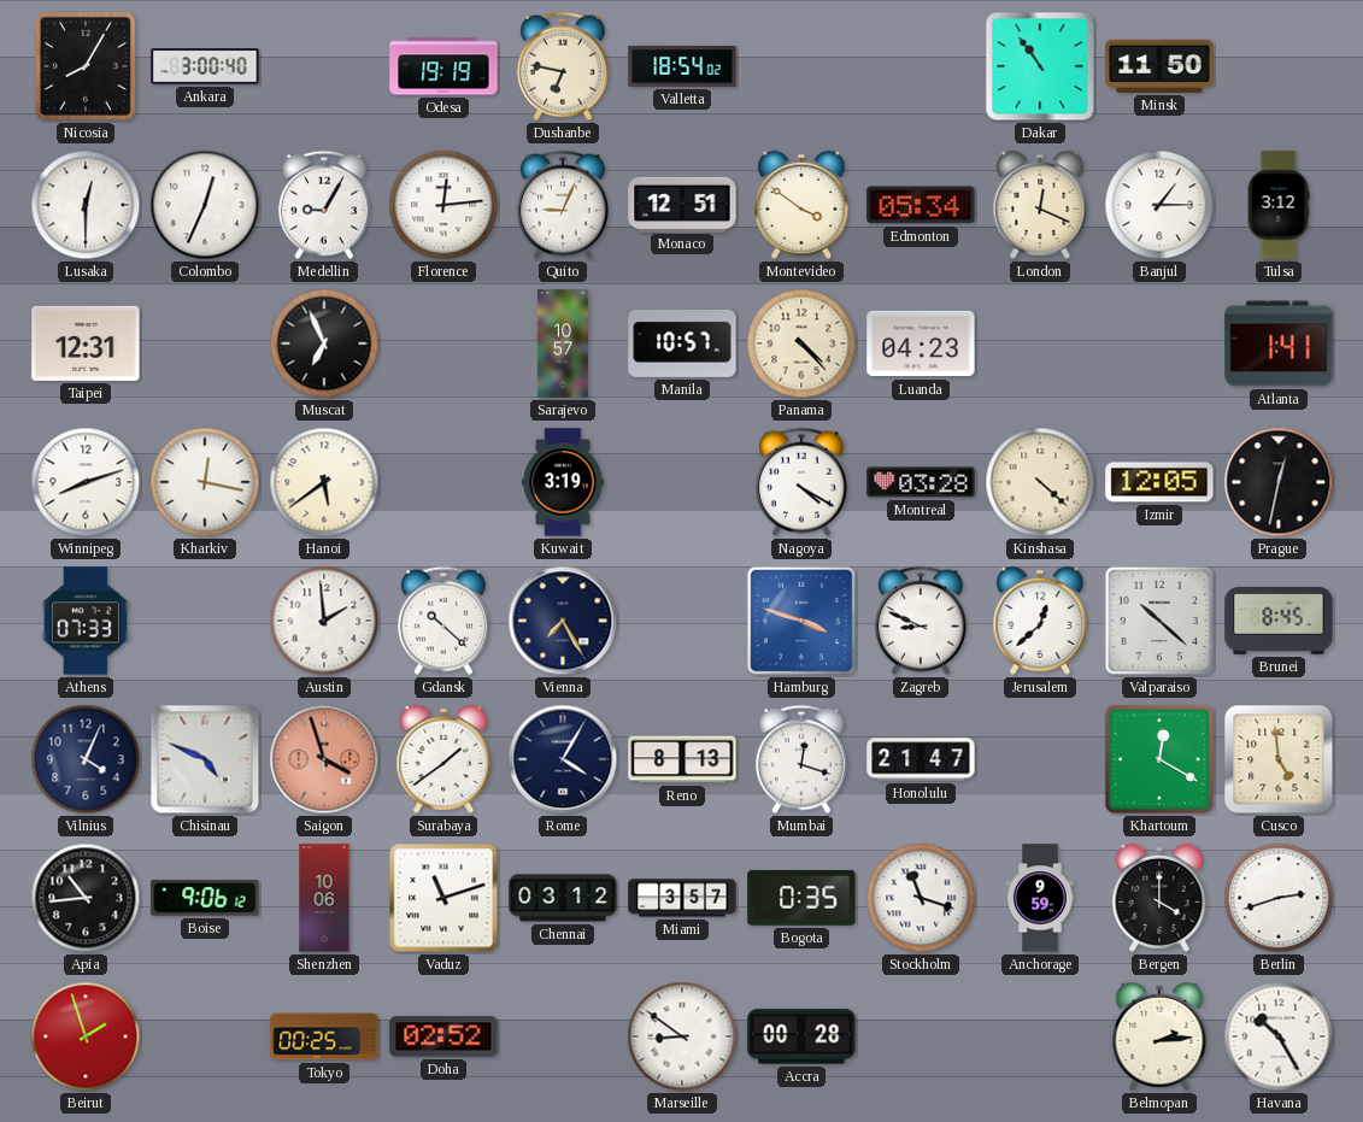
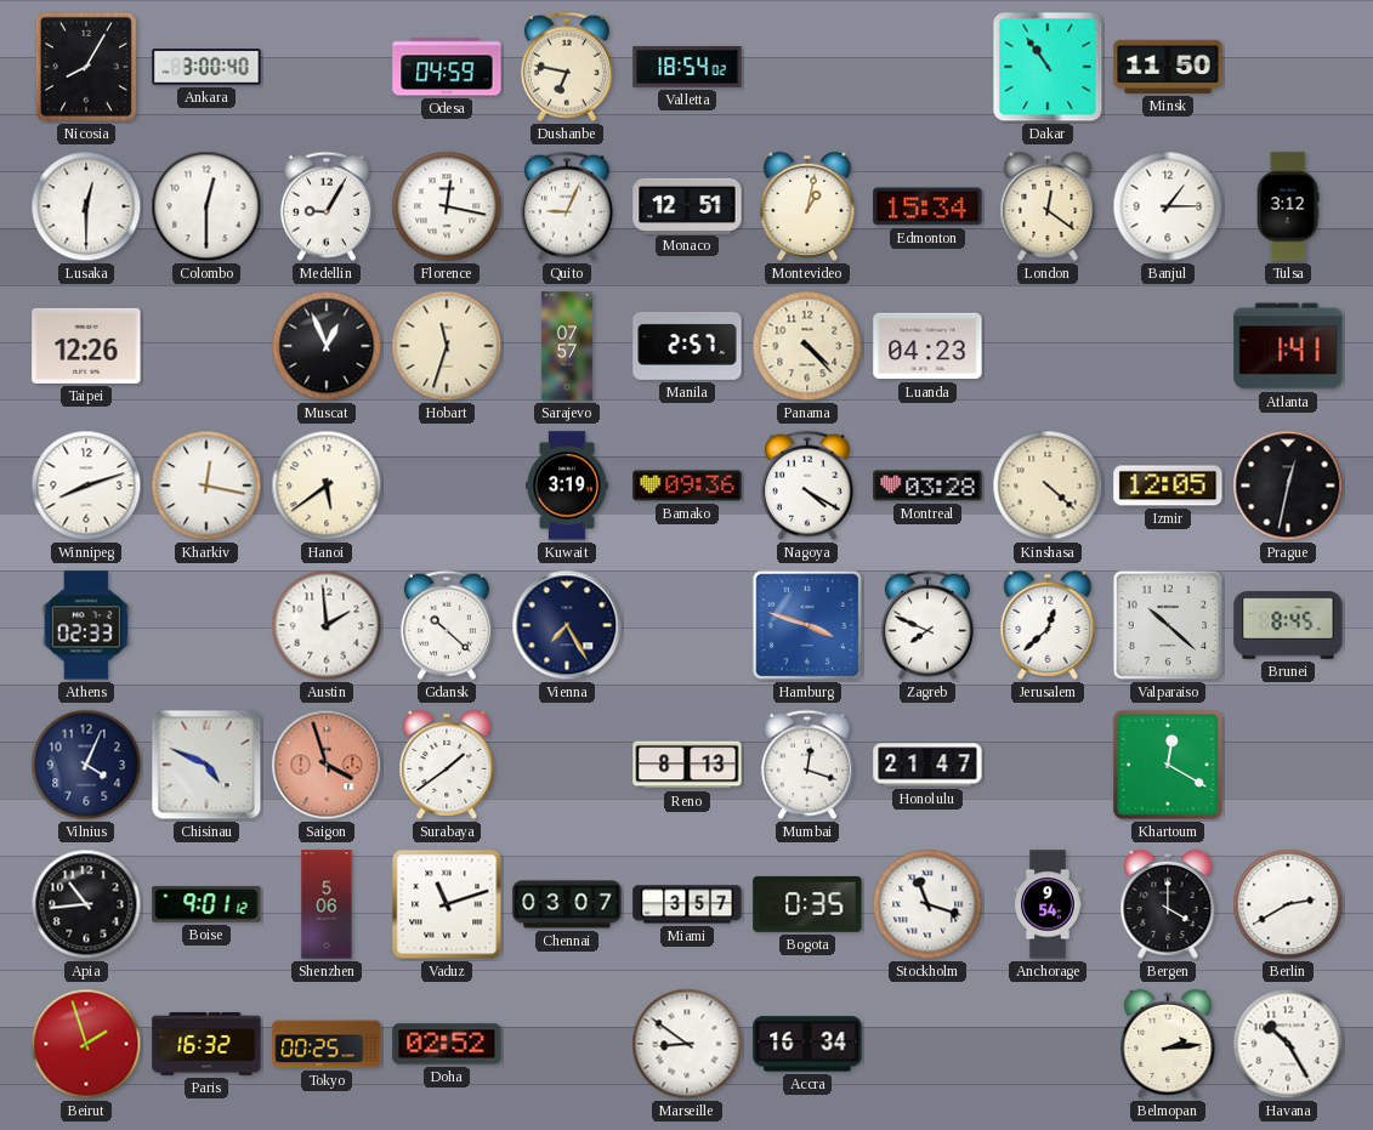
Odesa: 19:19 -> 04:59
Colombo: 12:34 -> 12:30
Florence: 12:14 -> 12:17
Montevideo: 3:51 -> 1:02
Edmonton: 05:34 -> 15:34
London: 12:19 -> 12:21
Taipei: 12:31 -> 12:26
Muscat: 6:56 -> 12:56
Hobart: none -> 11:33
Sarajevo: 10:57 -> 07:57
Manila: 10:57 -> 2:57
Bamako: none -> 09:36
Athens: 07:33 -> 02:33
Zagreb: 8:49 -> 7:49
Rome: 4:05 -> none
Cusco: 4:59 -> none
Boise: 9:06 -> 9:01
Shenzhen: 10:06 -> 5:06
Chennai: 03:12 -> 03:07
Anchorage: 9:59 -> 9:54
Berlin: 2:42 -> 2:40
Paris: none -> 16:32
Accra: 00:28 -> 16:34
